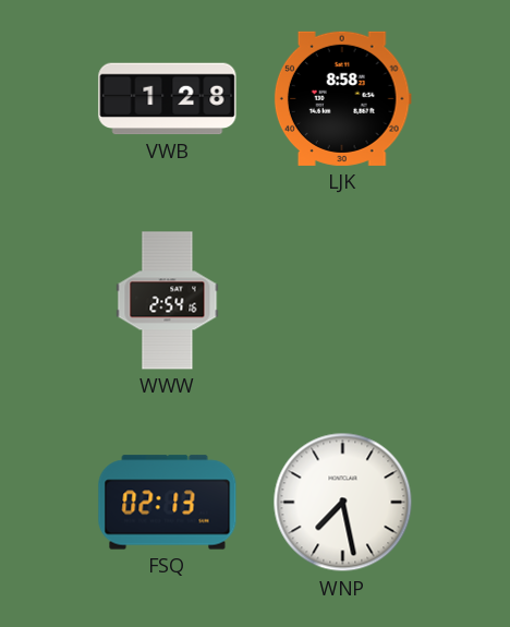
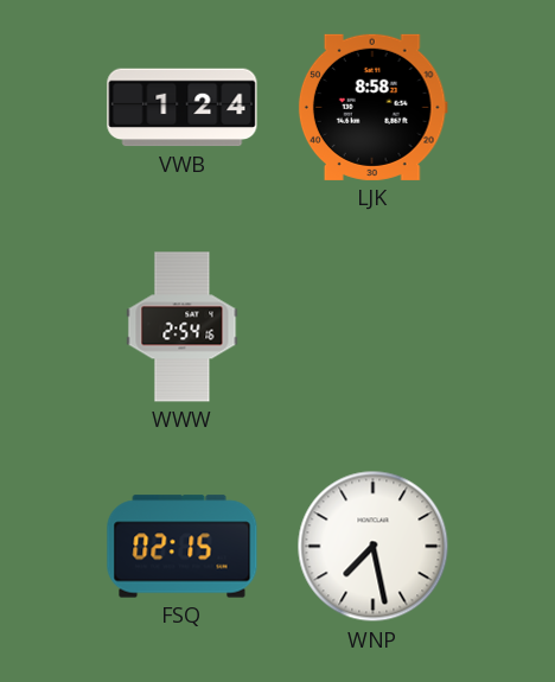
VWB: 1:28 -> 1:24
FSQ: 02:13 -> 02:15
